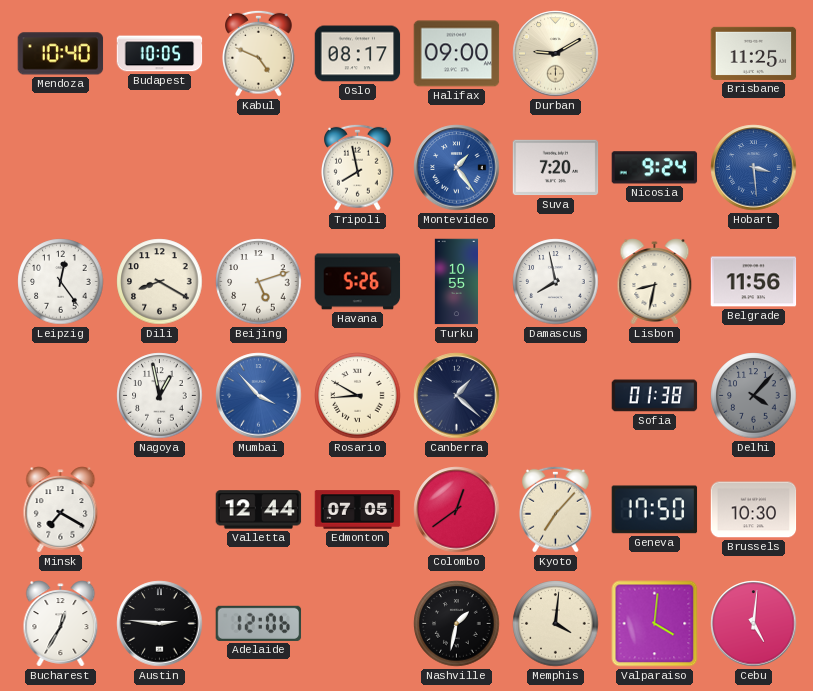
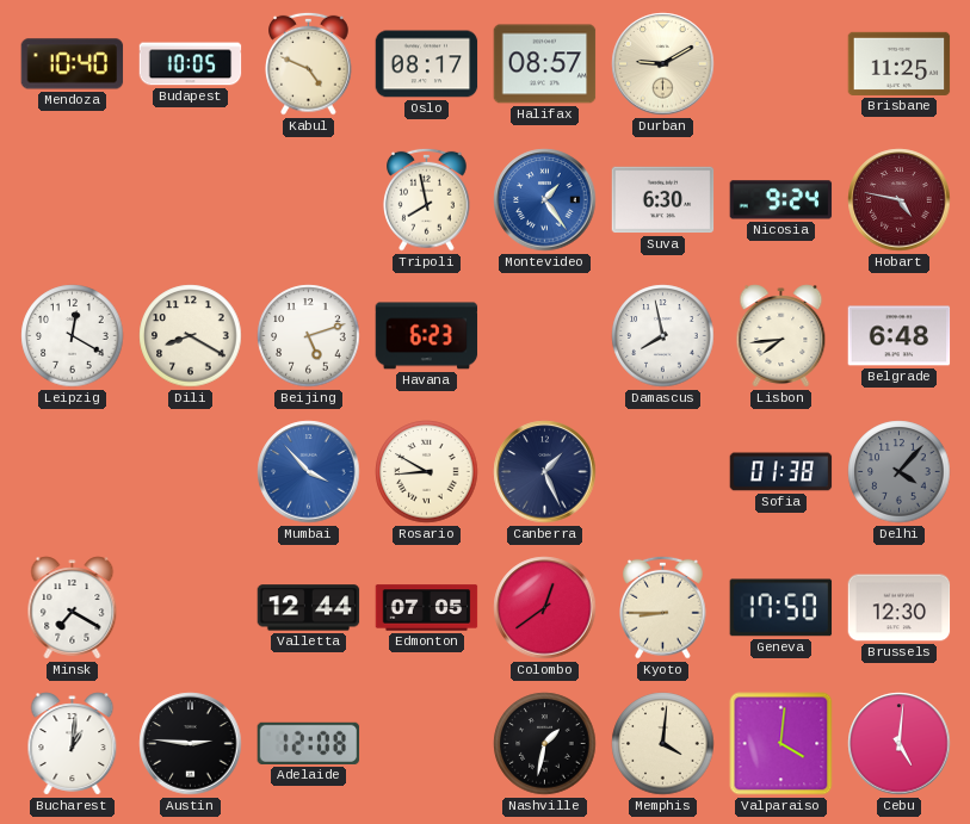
Halifax: 09:00 -> 08:57
Suva: 7:20 -> 6:30
Hobart: 3:29 -> 4:47
Hobart dial: blue -> burgundy
Leipzig: 12:24 -> 12:20
Havana: 5:26 -> 6:23
Turku: 10:55 -> none
Lisbon: 8:32 -> 7:44
Belgrade: 11:56 -> 6:48
Nagoya: 12:58 -> none
Canberra: 1:22 -> 1:26
Kyoto: 7:07 -> 8:45
Brussels: 10:30 -> 12:30
Bucharest: 12:35 -> 1:01
Adelaide: 12:06 -> 12:08
